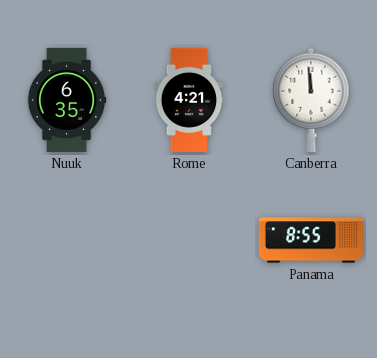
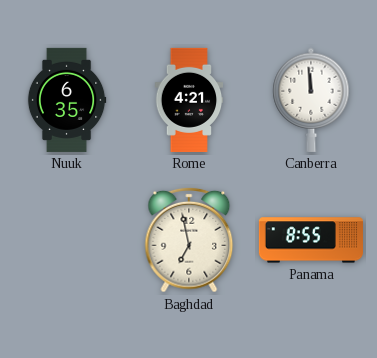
Baghdad: none -> 6:58
